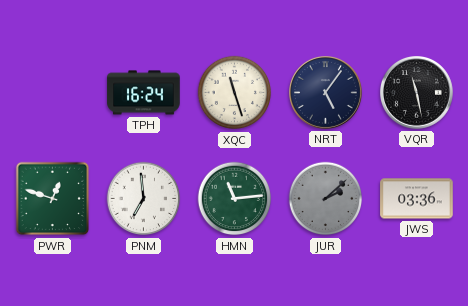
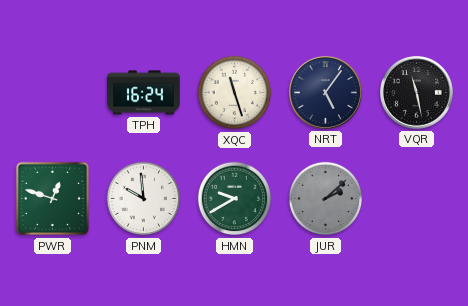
PNM: 6:59 -> 9:59
HMN: 11:14 -> 9:40
JWS: 03:36 -> none
